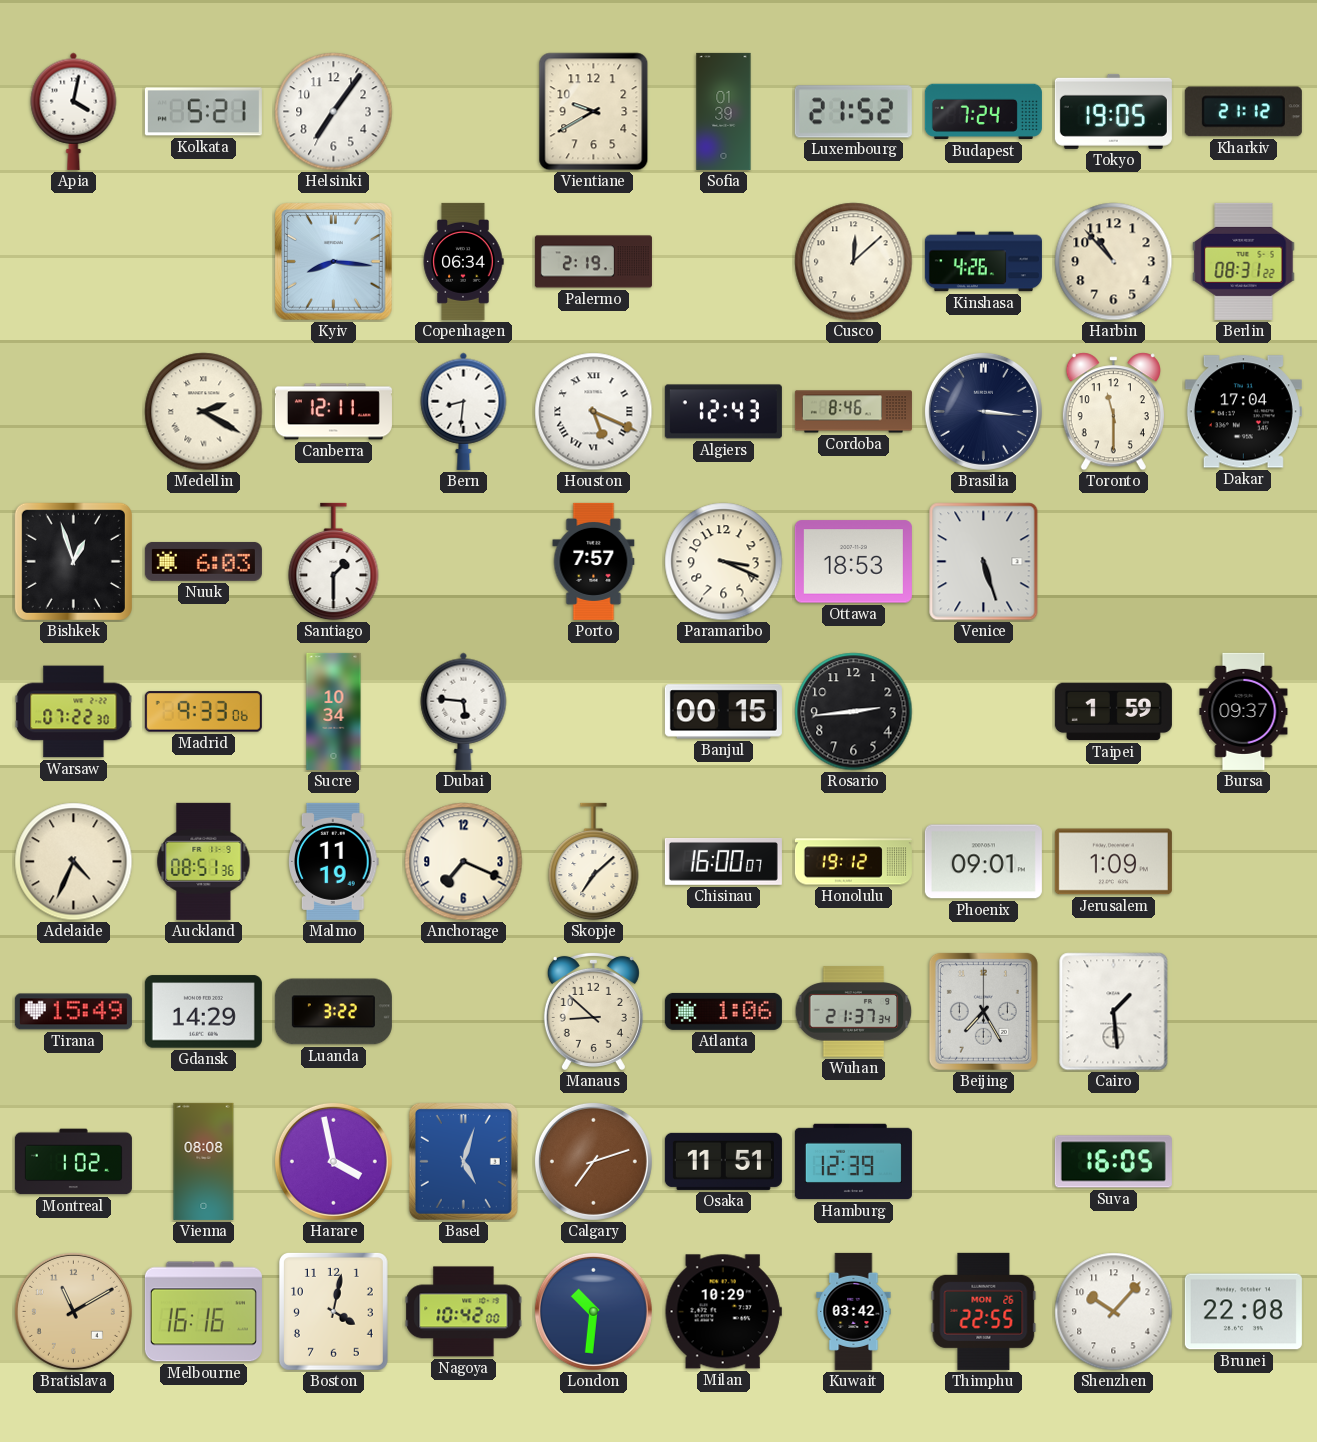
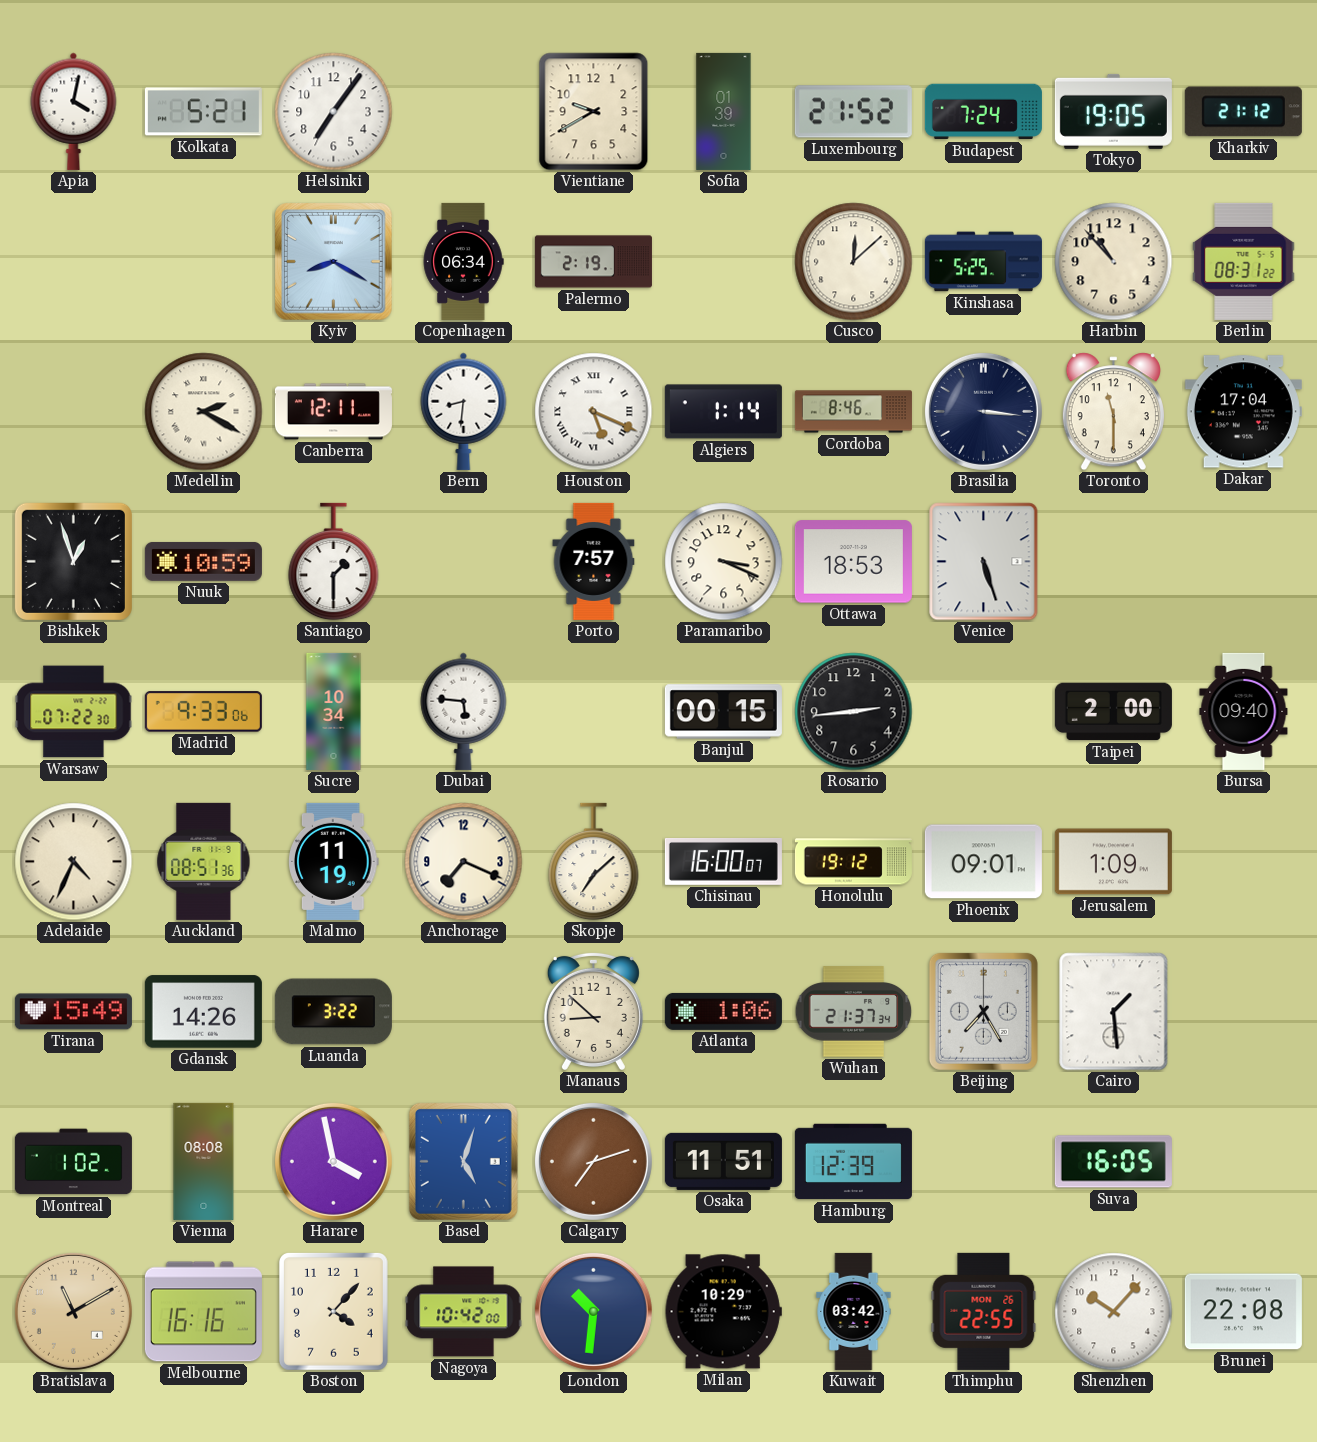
Kyiv: 8:16 -> 8:20
Kinshasa: 4:26 -> 5:25
Algiers: 12:43 -> 1:14
Nuuk: 6:03 -> 10:59
Taipei: 1:59 -> 2:00
Bursa: 09:37 -> 09:40
Gdansk: 14:29 -> 14:26
Boston: 4:02 -> 4:07
